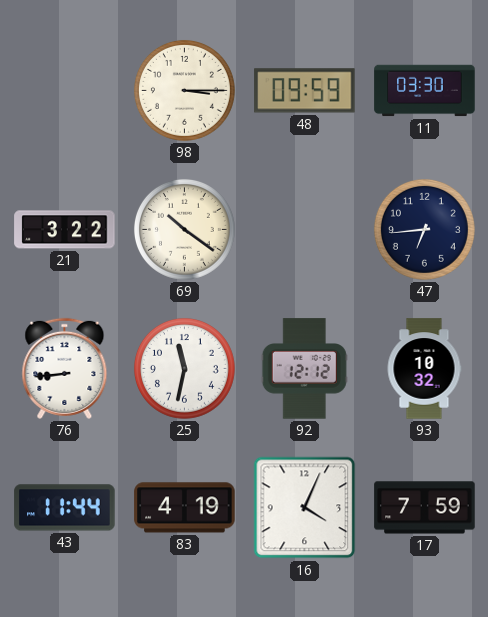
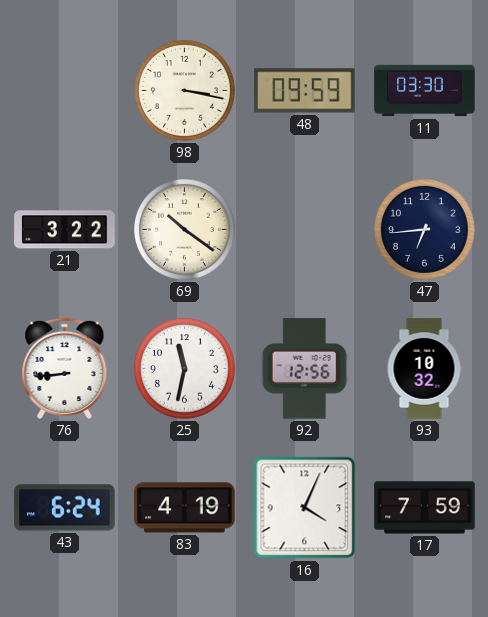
98: 3:15 -> 3:17
92: 12:12 -> 12:56
43: 11:44 -> 6:24
